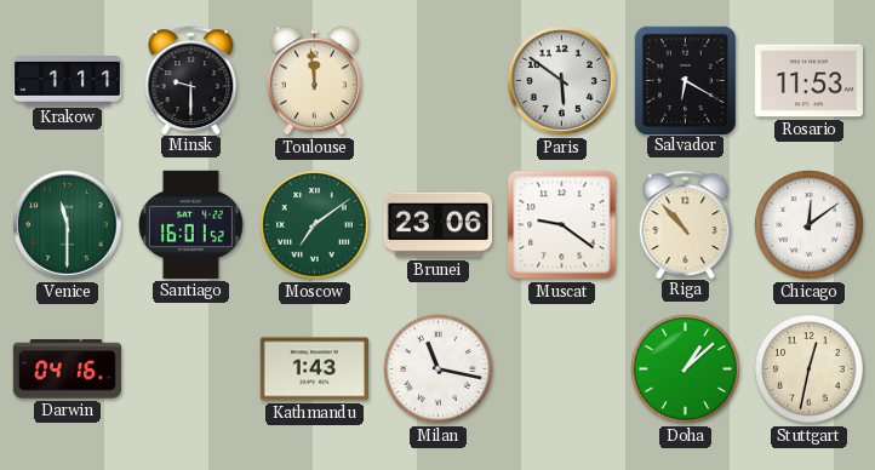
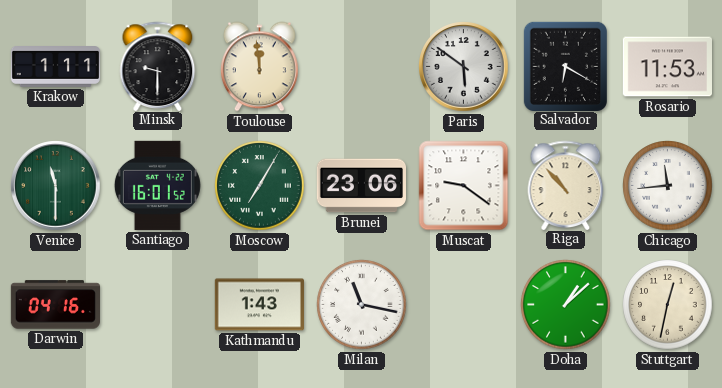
Moscow: 7:09 -> 7:05
Chicago: 12:09 -> 11:44
